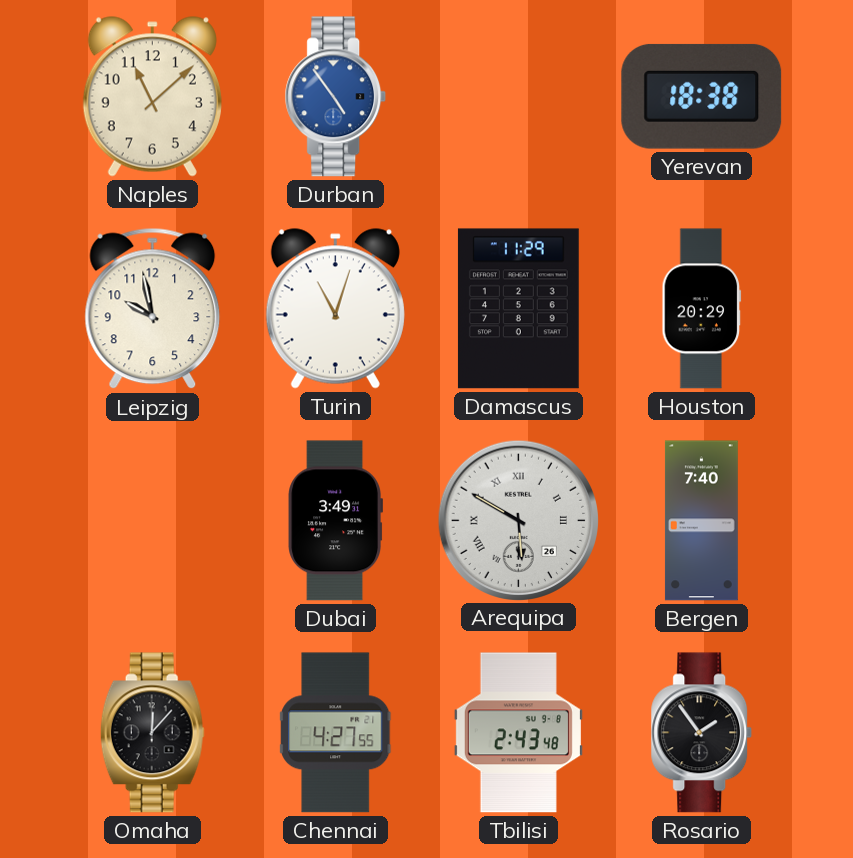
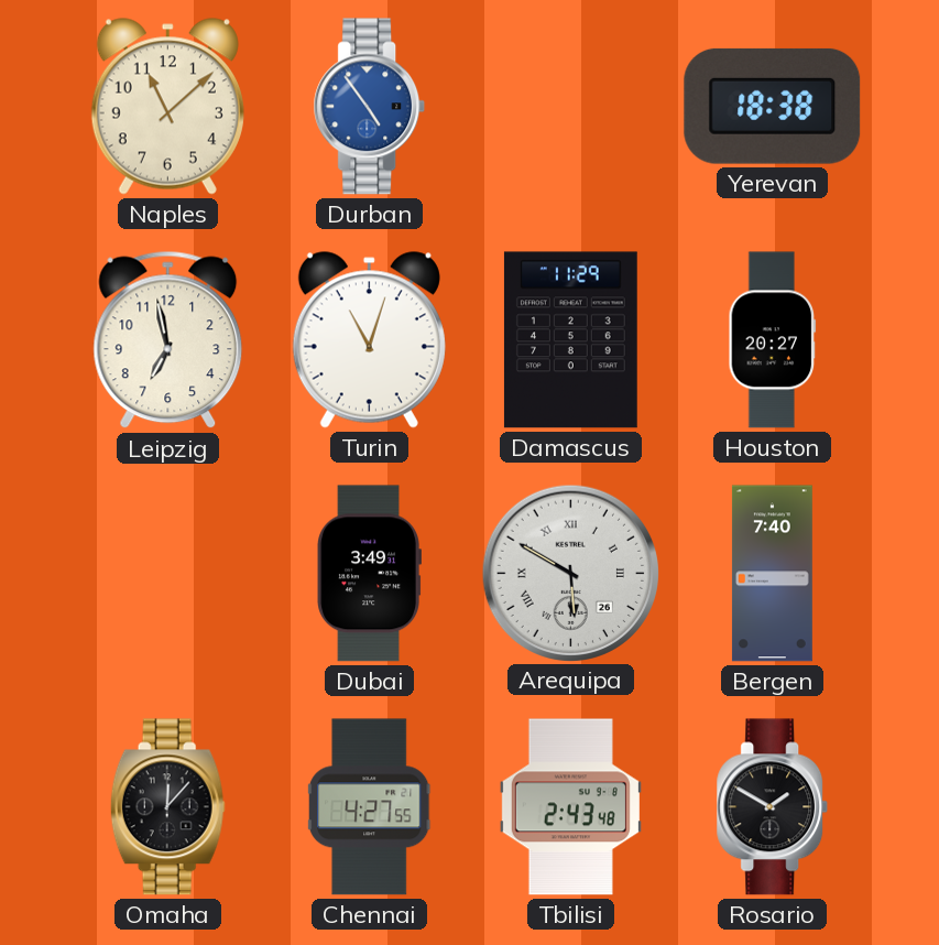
Leipzig: 9:58 -> 6:58
Houston: 20:29 -> 20:27
Rosario: 1:54 -> 1:50
